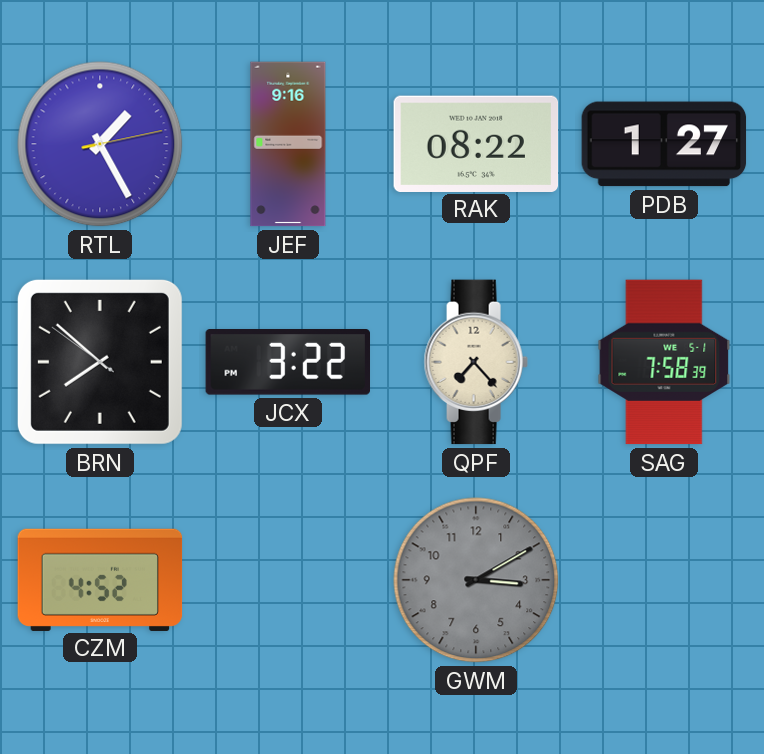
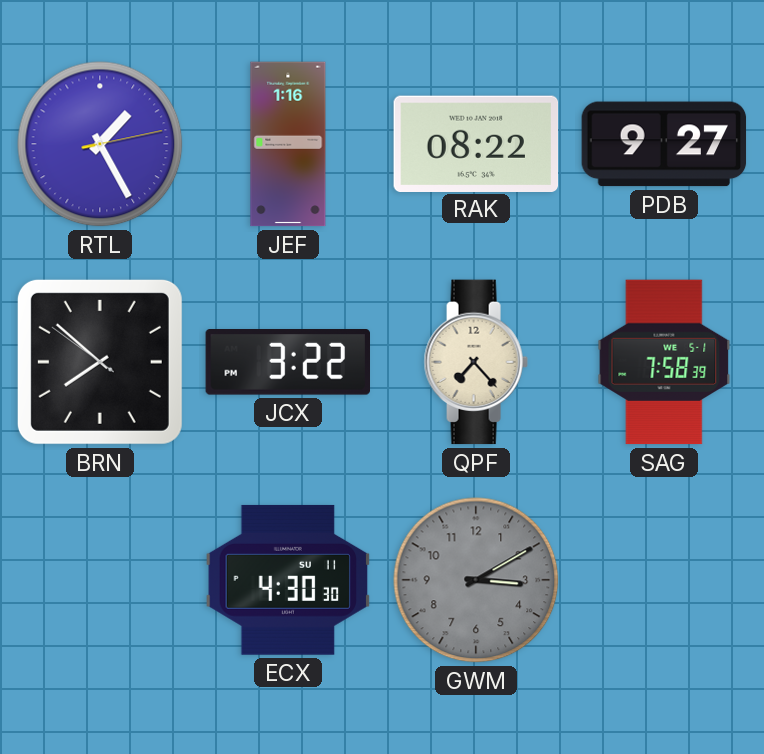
JEF: 9:16 -> 1:16
PDB: 1:27 -> 9:27
CZM: 4:52 -> none
ECX: none -> 4:30
